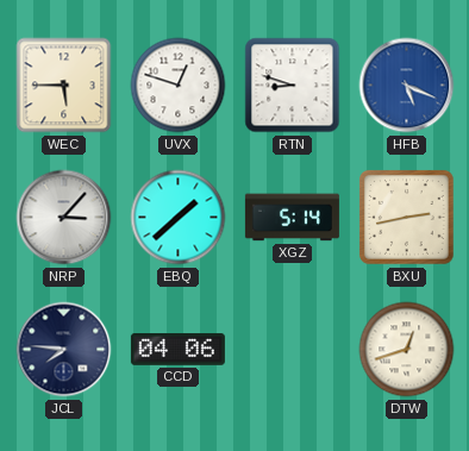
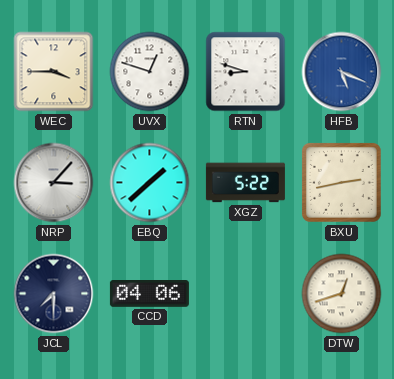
WEC: 5:45 -> 3:45
XGZ: 5:14 -> 5:22
JCL: 7:46 -> 7:30
